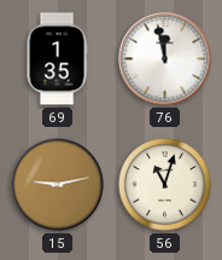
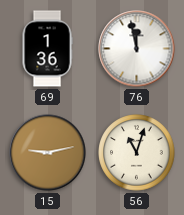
69: 1:35 -> 1:36
